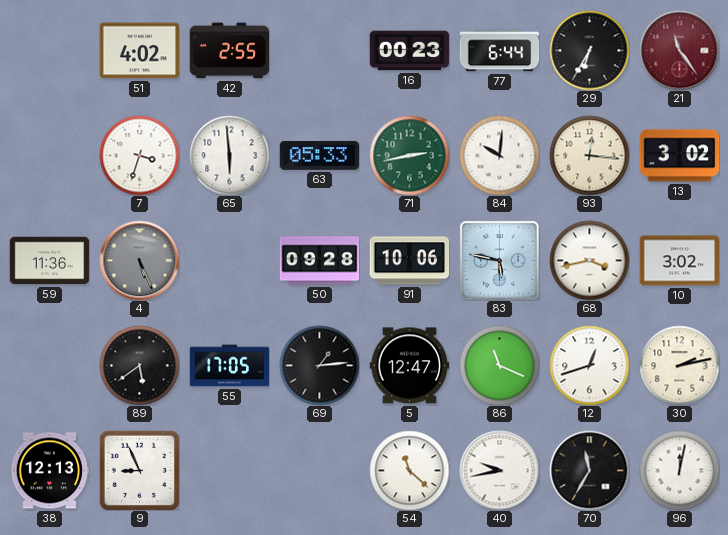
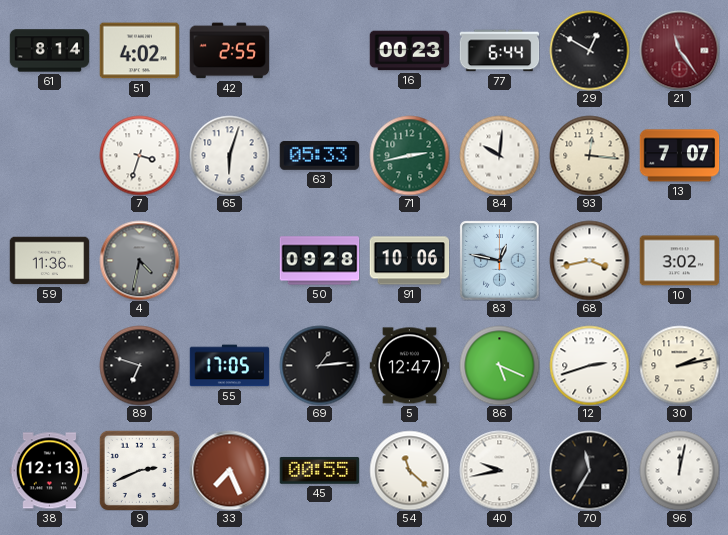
61: none -> 8:14
29: 6:35 -> 12:50
65: 5:59 -> 6:03
13: 3:02 -> 7:07
4: 5:26 -> 4:32
83: 5:47 -> 12:47
89: 5:39 -> 6:48
86: 11:19 -> 5:19
12: 12:42 -> 2:42
9: 8:56 -> 2:41
33: none -> 7:26
45: none -> 00:55
